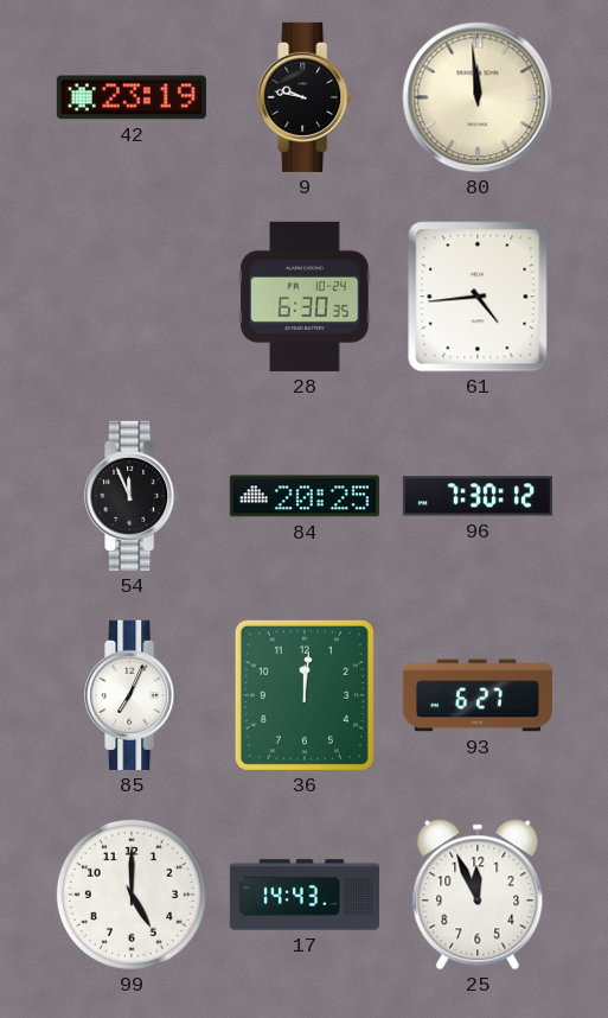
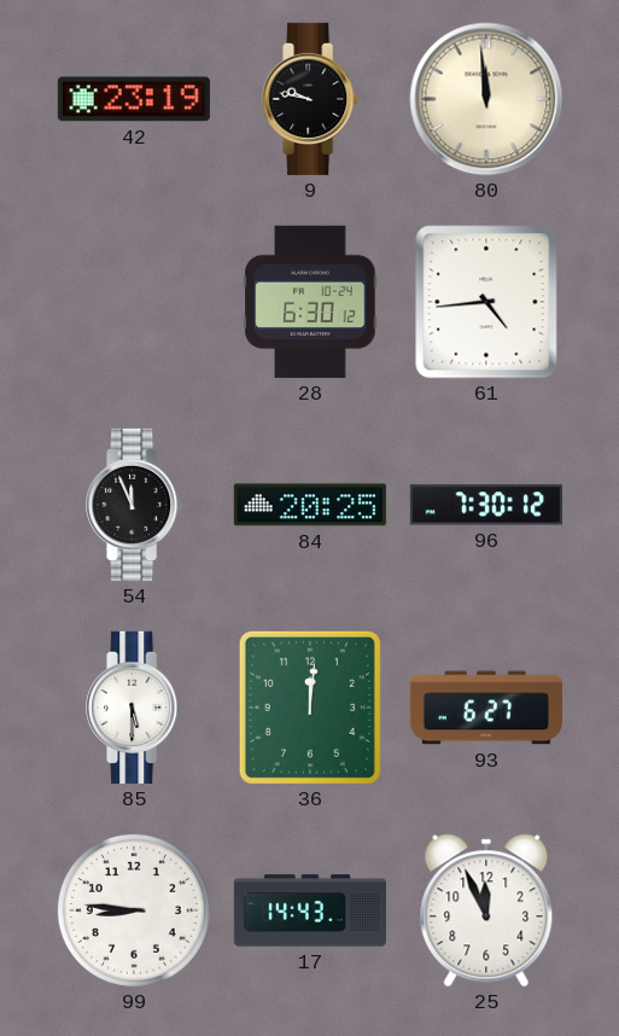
28: 6:30:35 -> 6:30:12
85: 7:04 -> 5:30
99: 5:00 -> 8:46
